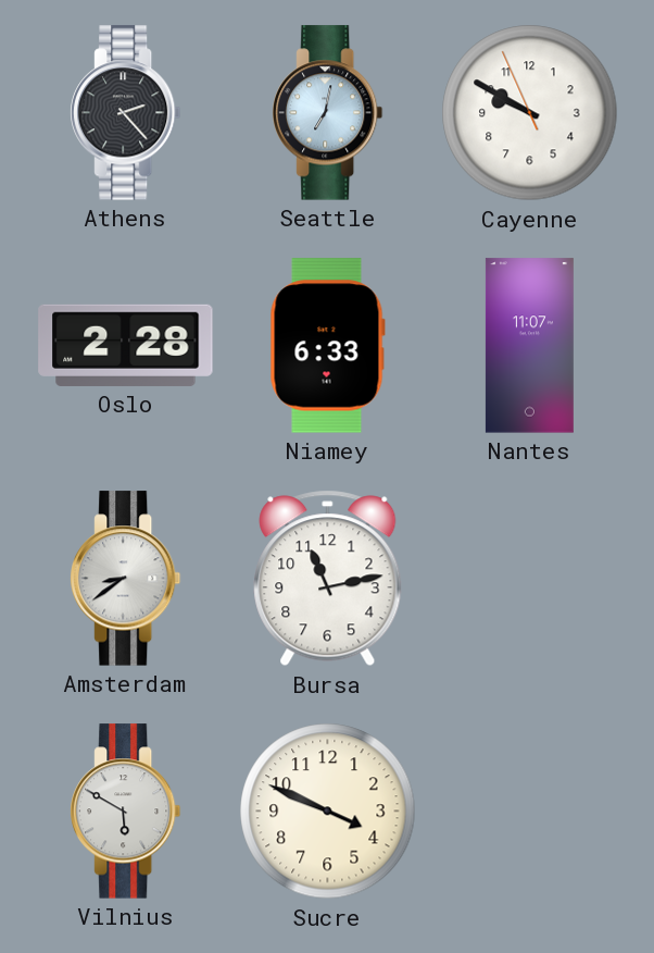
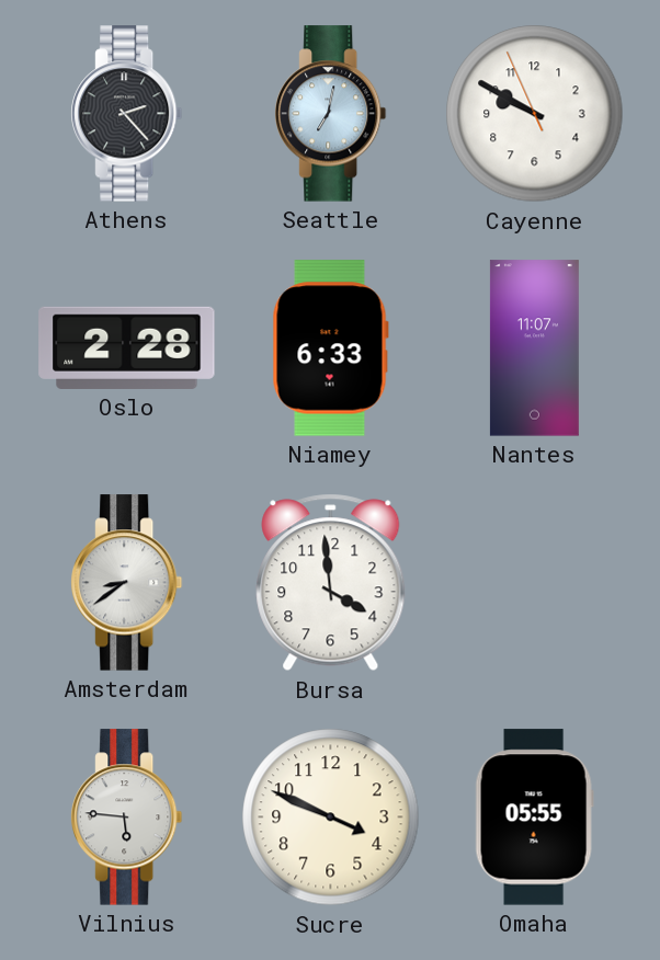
Bursa: 11:13 -> 3:59
Vilnius: 5:50 -> 5:46
Omaha: none -> 05:55
